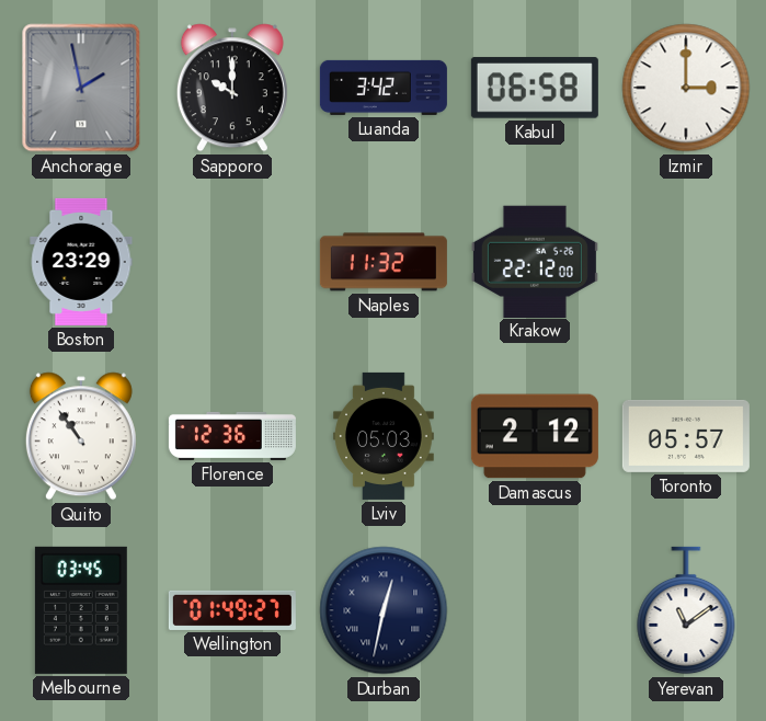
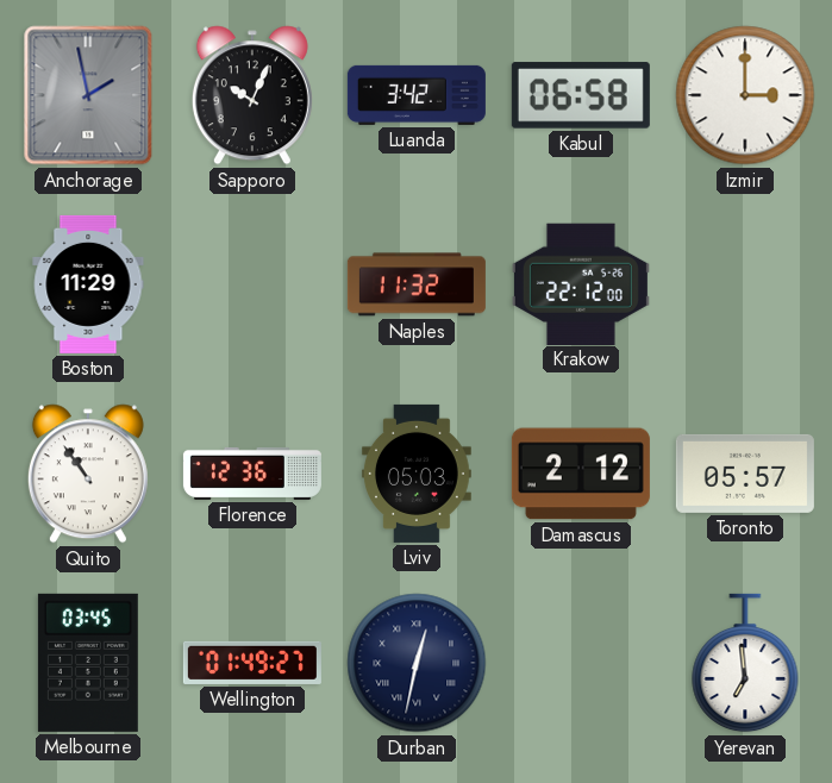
Sapporo: 10:00 -> 10:04
Boston: 23:29 -> 11:29
Yerevan: 11:09 -> 6:59
